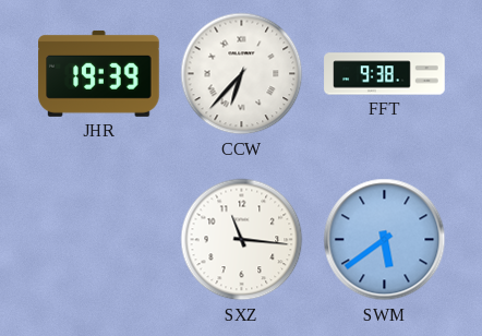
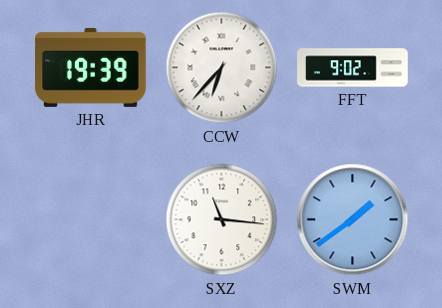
FFT: 9:38 -> 9:02
SWM: 5:39 -> 1:39
